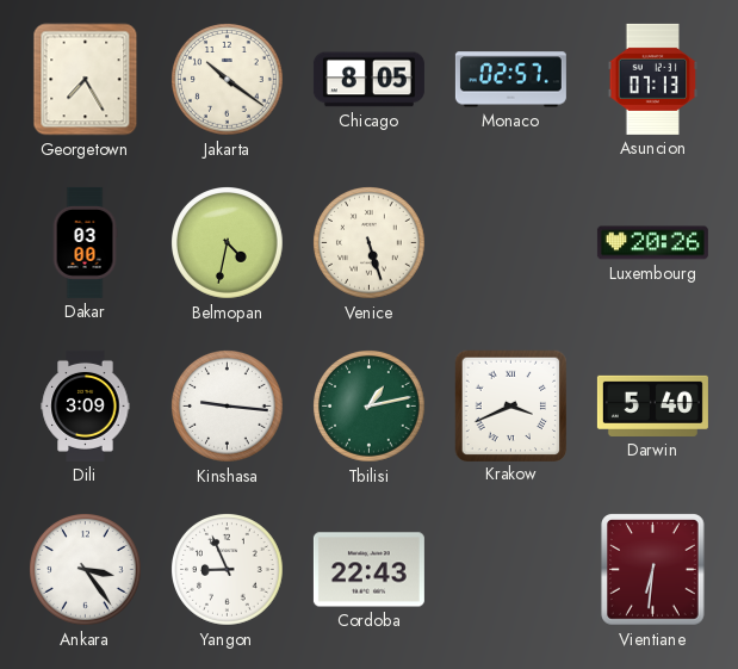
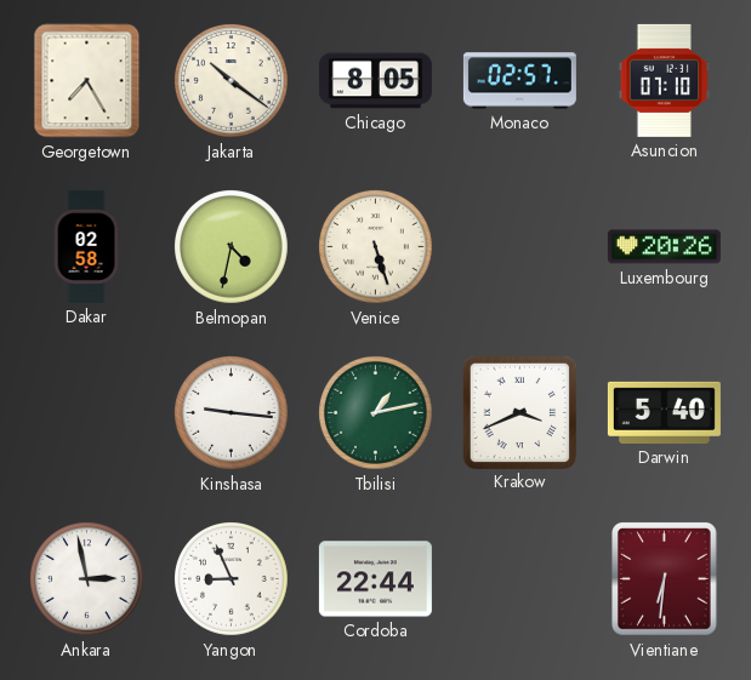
Asuncion: 07:13 -> 07:10
Dakar: 03:00 -> 02:58
Dili: 3:09 -> none
Ankara: 3:24 -> 2:58
Cordoba: 22:43 -> 22:44
